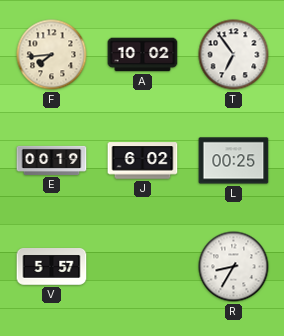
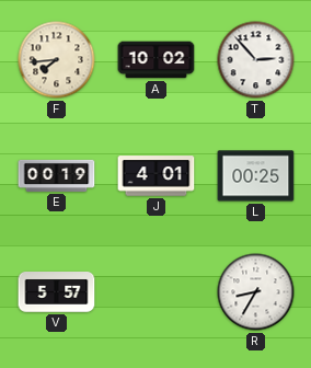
T: 6:54 -> 2:53
J: 6:02 -> 4:01
